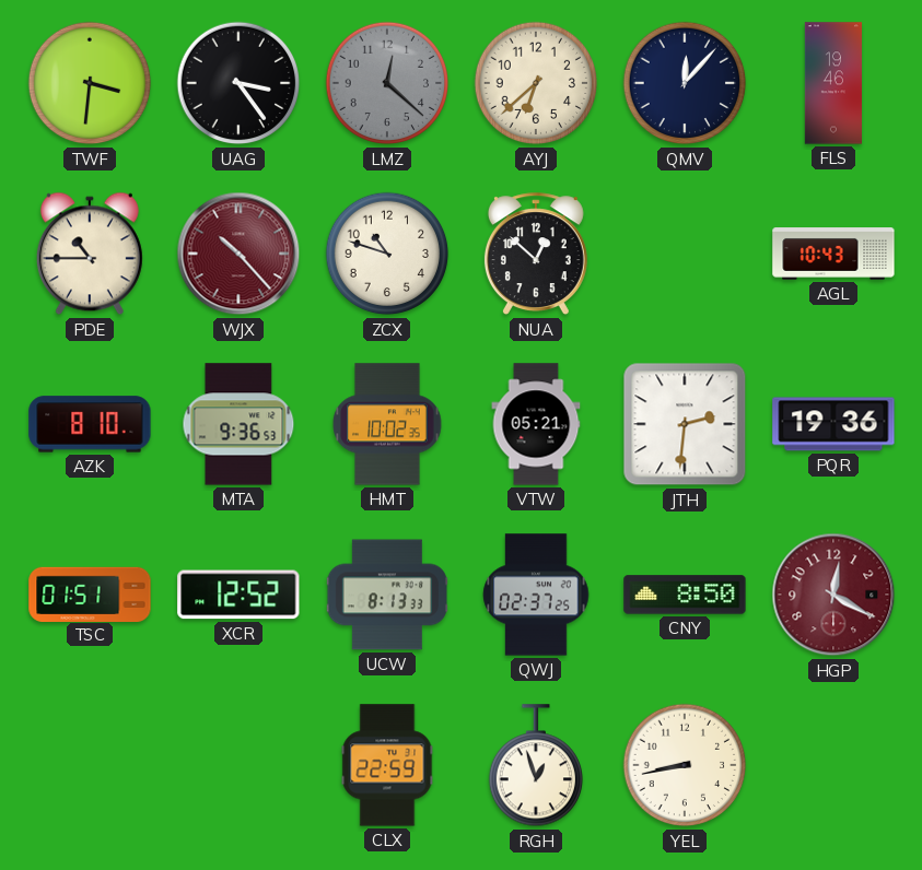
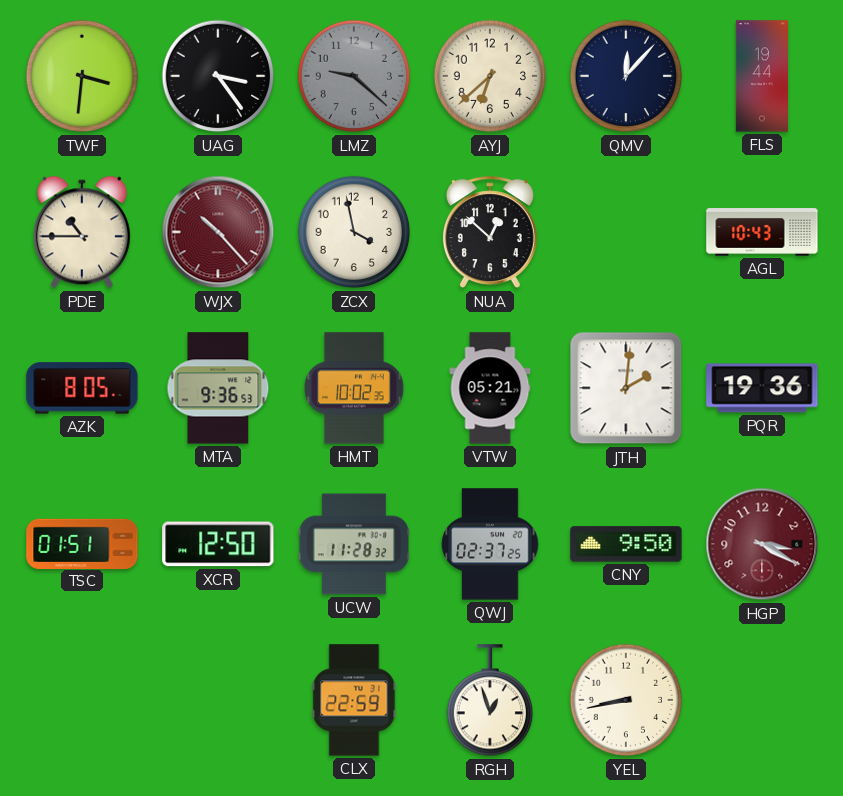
LMZ: 12:22 -> 9:22
FLS: 19:46 -> 19:44
ZCX: 10:48 -> 3:58
AZK: 8:10 -> 8:05
JTH: 2:31 -> 2:01
XCR: 12:52 -> 12:50
UCW: 8:13 -> 11:28
CNY: 8:50 -> 9:50
HGP: 12:20 -> 3:20
